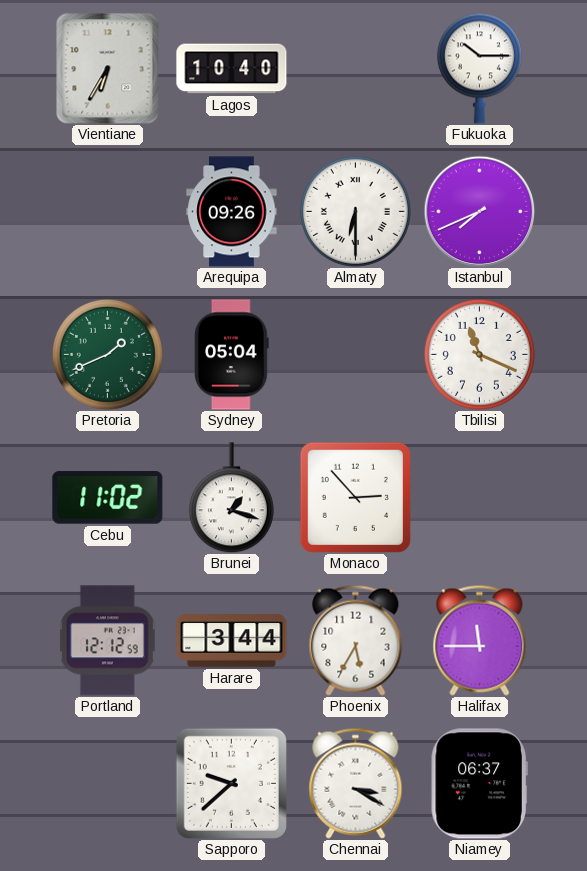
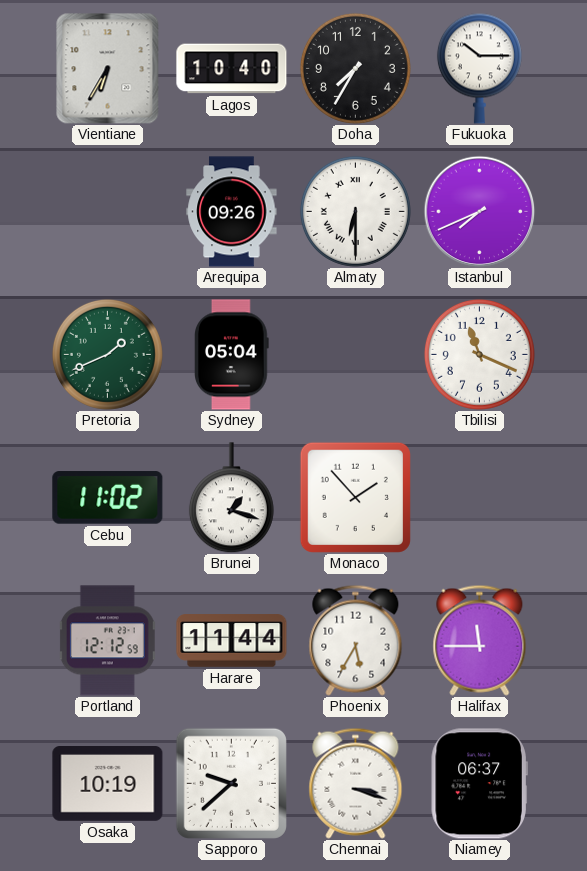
Doha: none -> 7:35
Monaco: 2:53 -> 1:53
Harare: 3:44 -> 11:44
Osaka: none -> 10:19
Chennai: 3:20 -> 3:18
